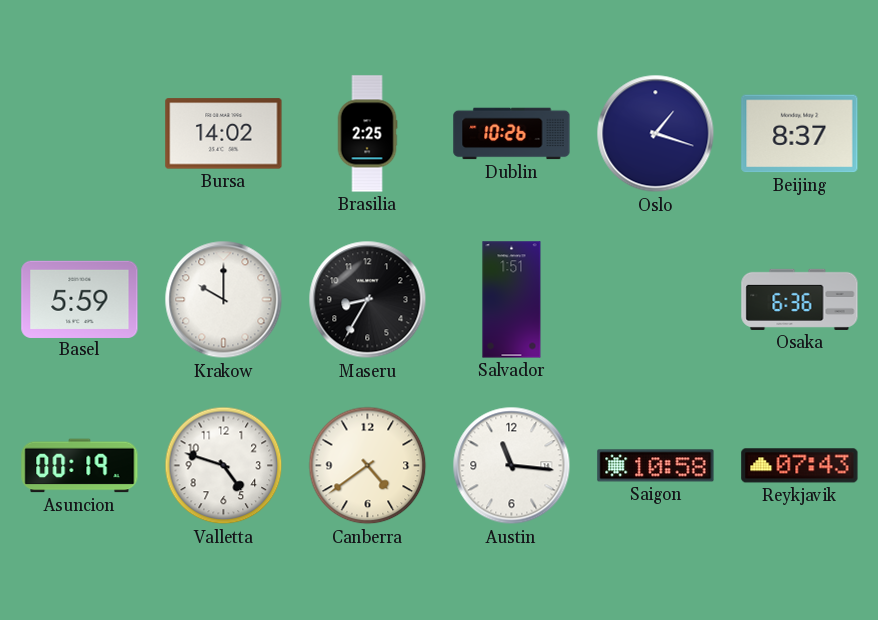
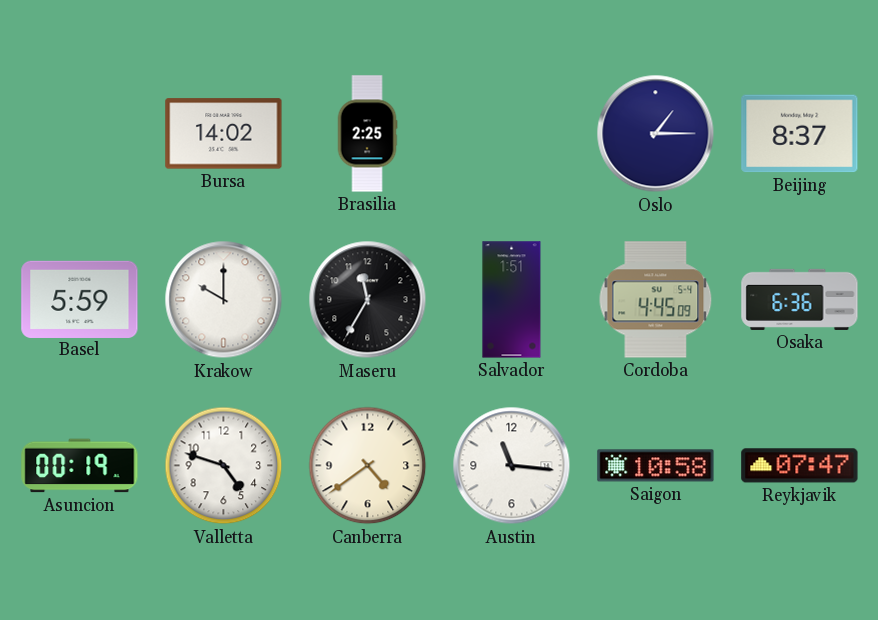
Dublin: 10:26 -> none
Oslo: 1:18 -> 1:15
Maseru: 8:35 -> 11:35
Cordoba: none -> 4:45
Reykjavik: 07:43 -> 07:47
